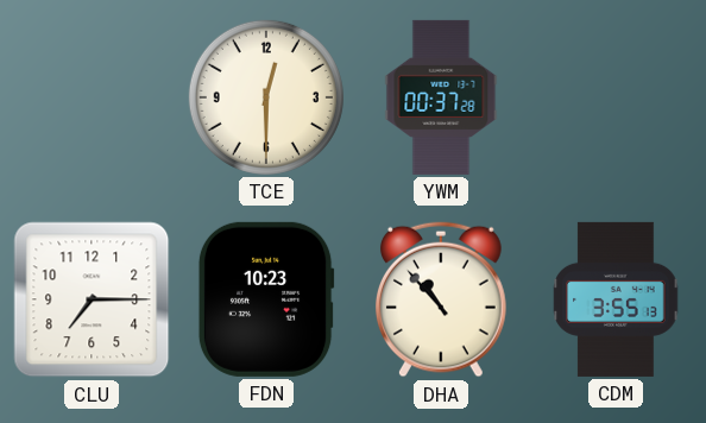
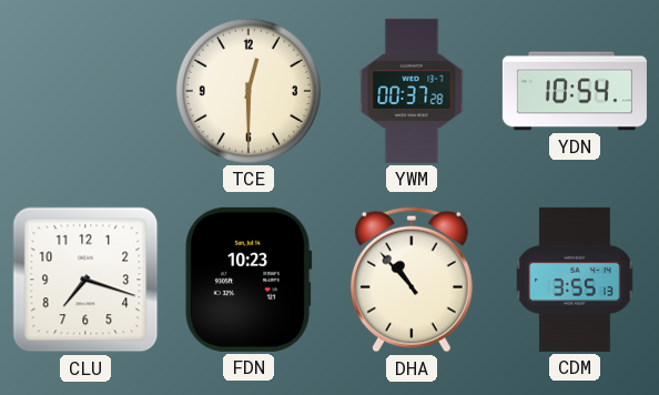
YDN: none -> 10:54
CLU: 7:15 -> 7:18
